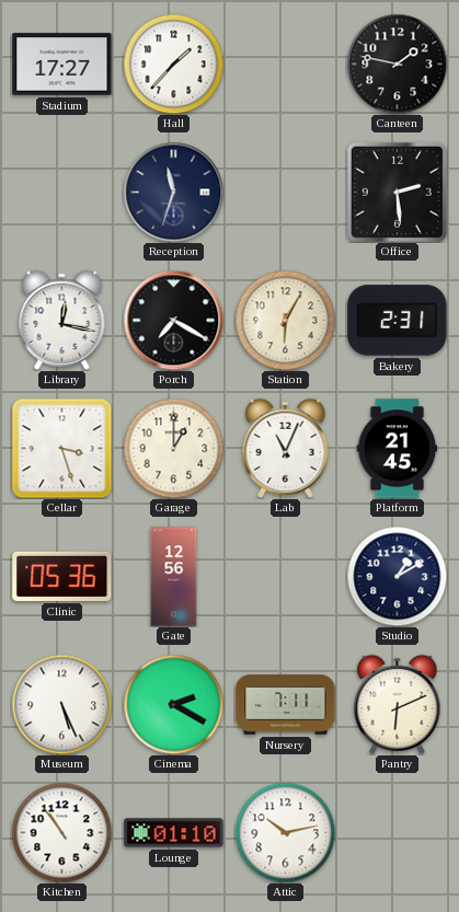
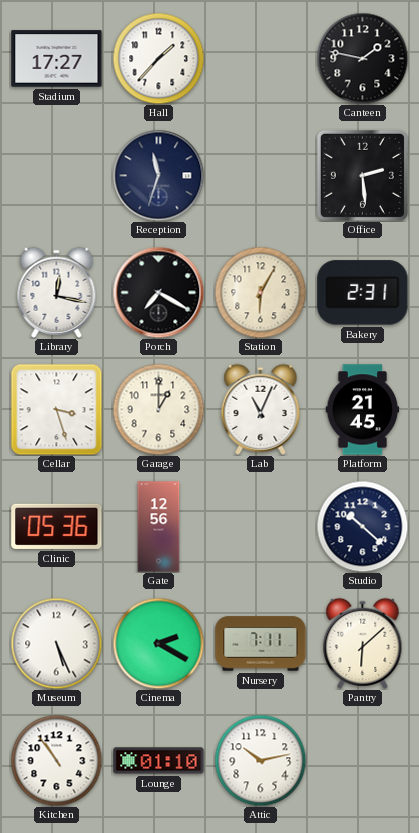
Studio: 1:10 -> 10:22
Pantry: 6:11 -> 6:08
